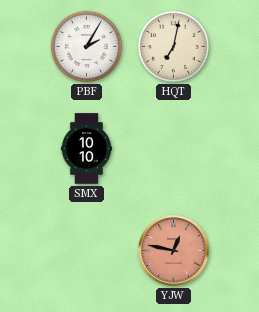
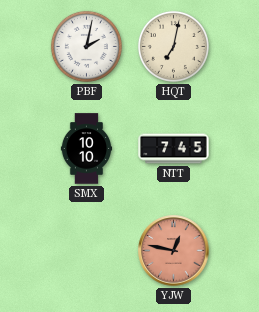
PBF: 2:05 -> 2:02
NTT: none -> 7:45
